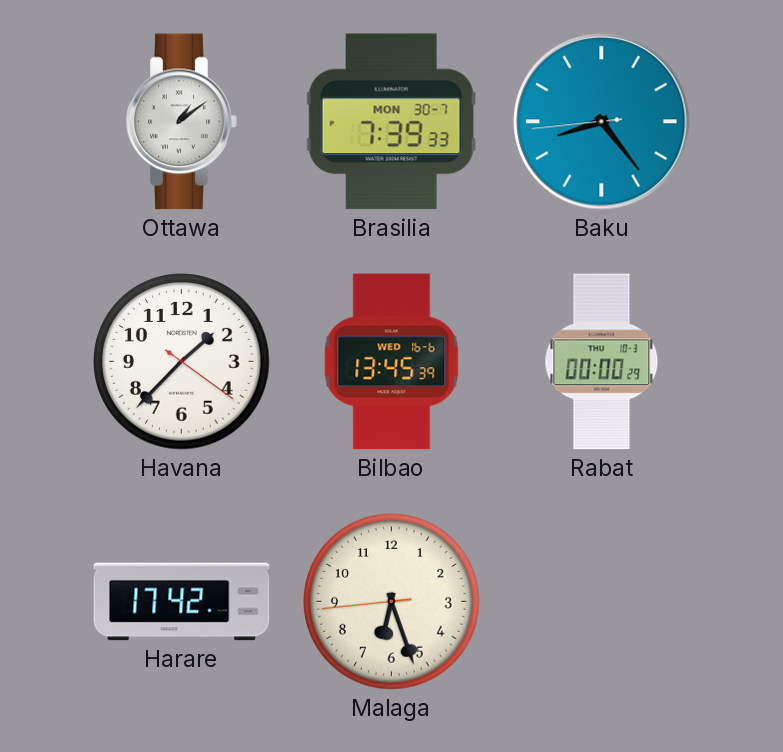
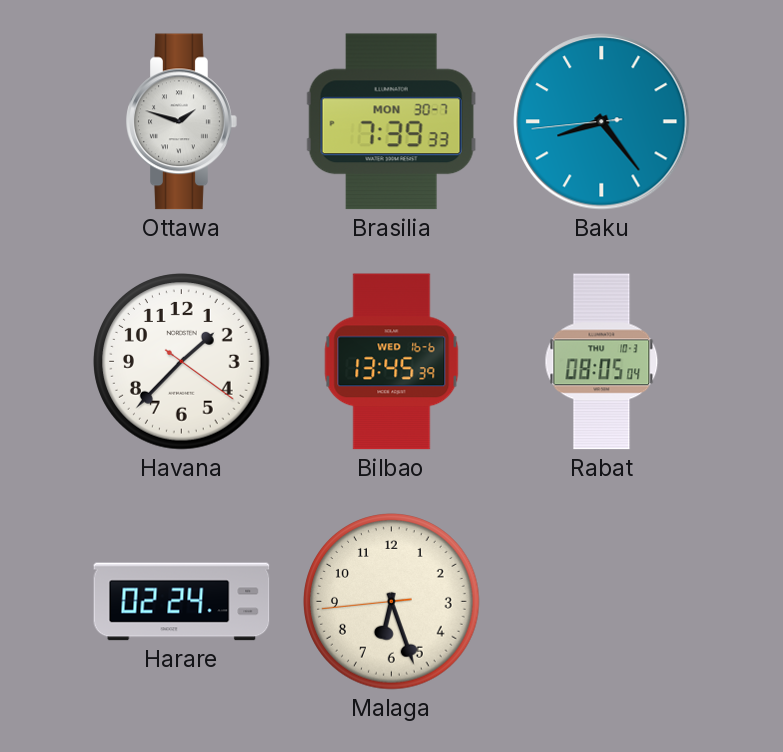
Ottawa: 1:09 -> 1:48
Rabat: 00:00 -> 08:05
Harare: 17:42 -> 02:24
